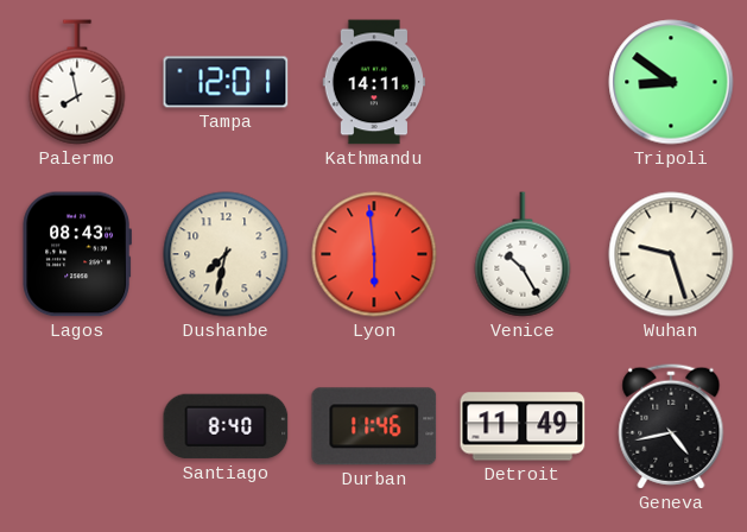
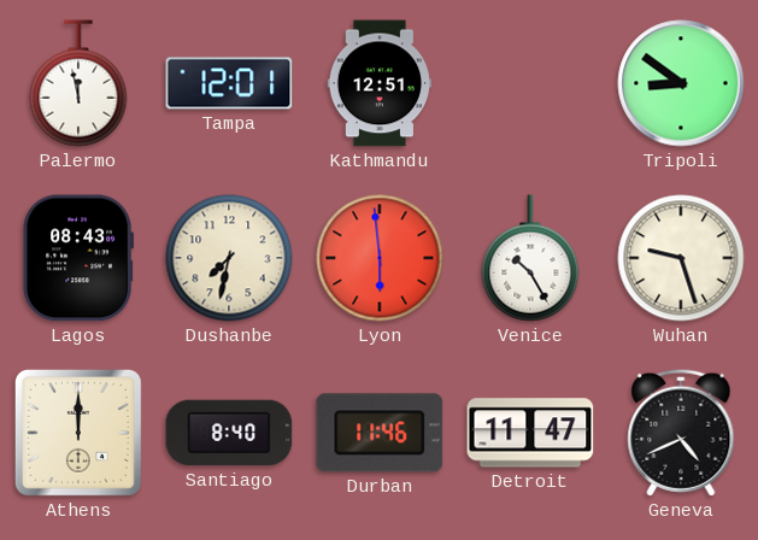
Palermo: 7:58 -> 11:58
Kathmandu: 14:11 -> 12:51
Athens: none -> 12:00
Detroit: 11:49 -> 11:47
Geneva: 4:43 -> 4:41
